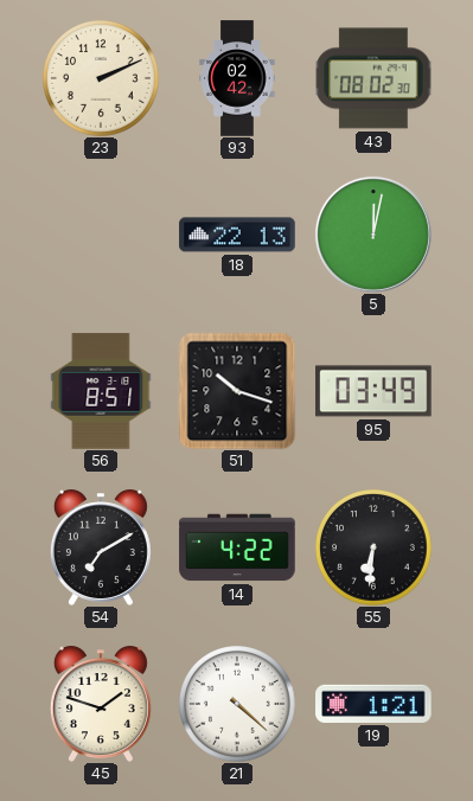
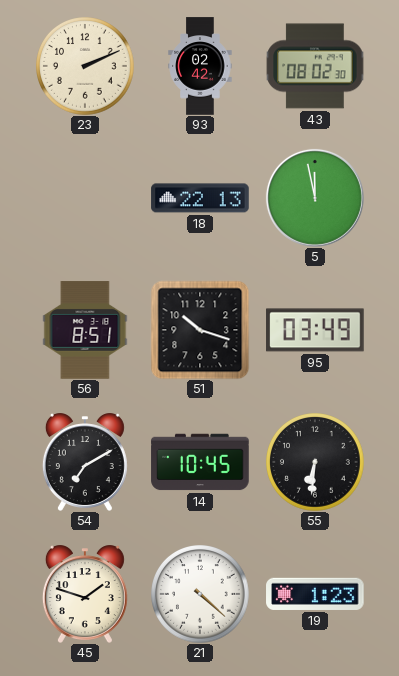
5: 12:02 -> 11:58
14: 4:22 -> 10:45
19: 1:21 -> 1:23
